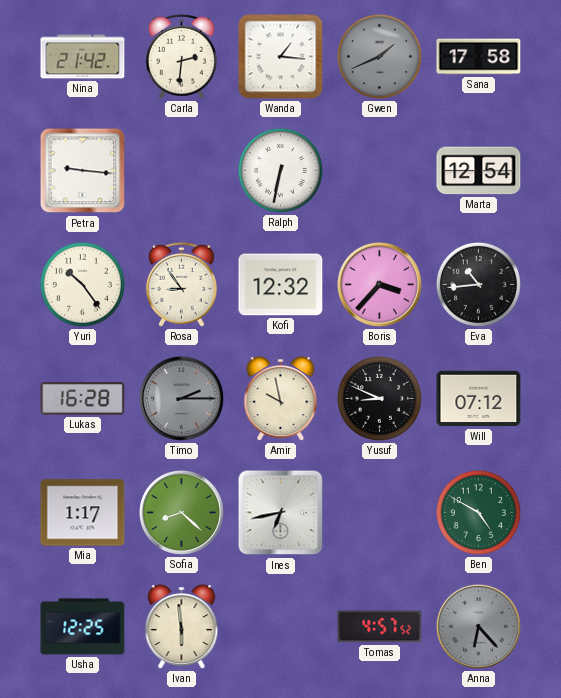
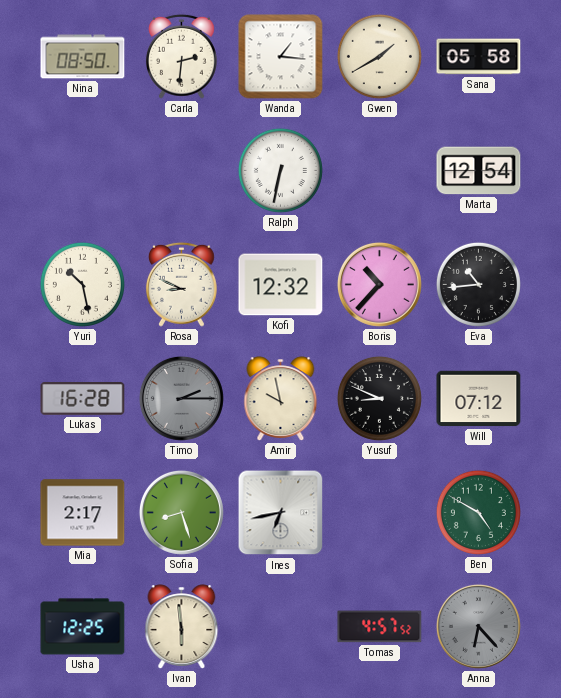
Nina: 21:42 -> 08:50
Gwen: 1:41 -> 1:40
Gwen dial: grey -> cream
Sana: 17:58 -> 05:58
Petra: 9:16 -> none
Yuri: 10:24 -> 10:28
Rosa: 8:54 -> 8:49
Boris: 3:37 -> 10:37
Mia: 1:17 -> 2:17
Sofia: 8:22 -> 8:27
